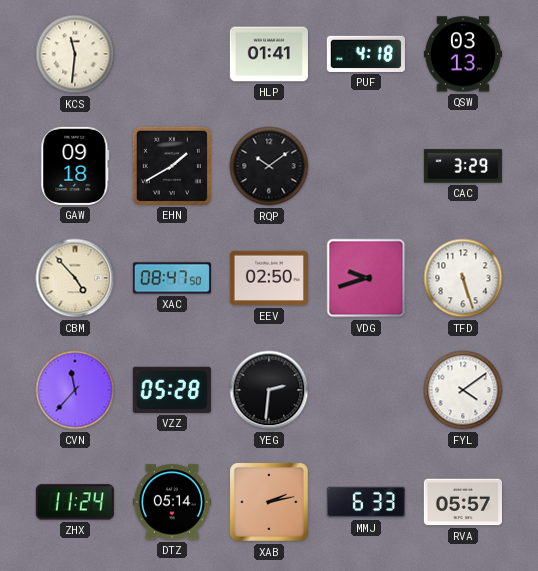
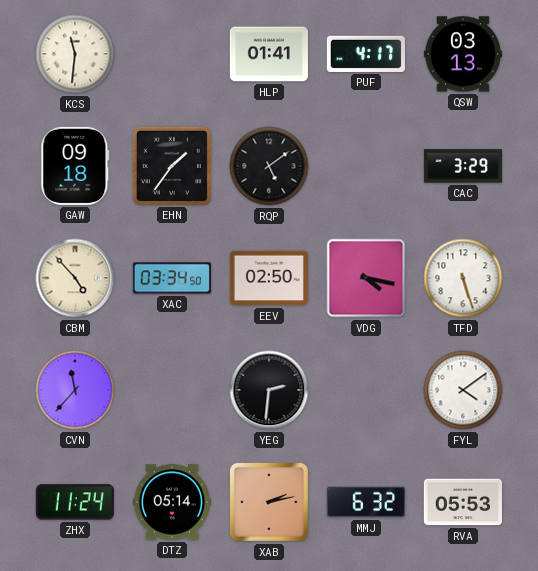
PUF: 4:18 -> 4:17
EHN: 1:40 -> 1:36
RQP: 10:09 -> 5:09
XAC: 08:47 -> 03:34
VDG: 9:42 -> 4:17
VZZ: 05:28 -> none
MMJ: 6:33 -> 6:32
RVA: 05:57 -> 05:53
